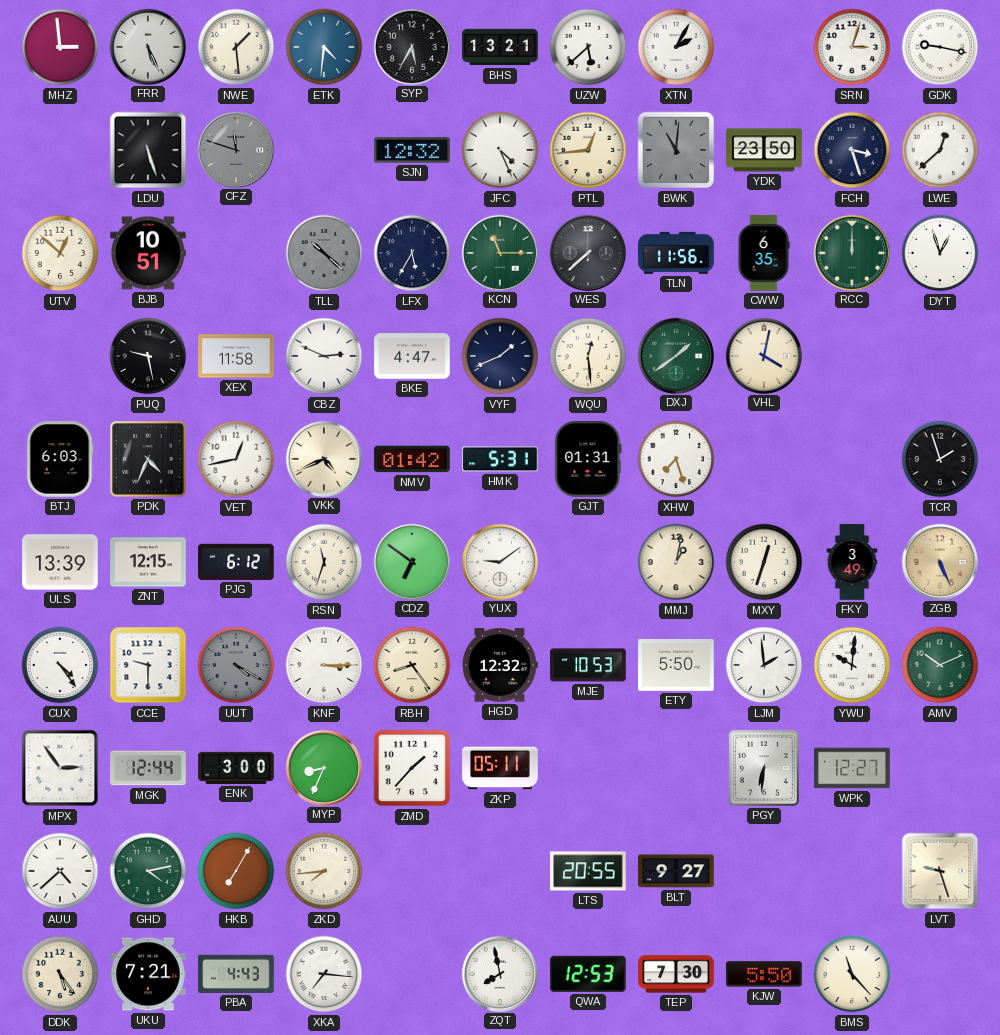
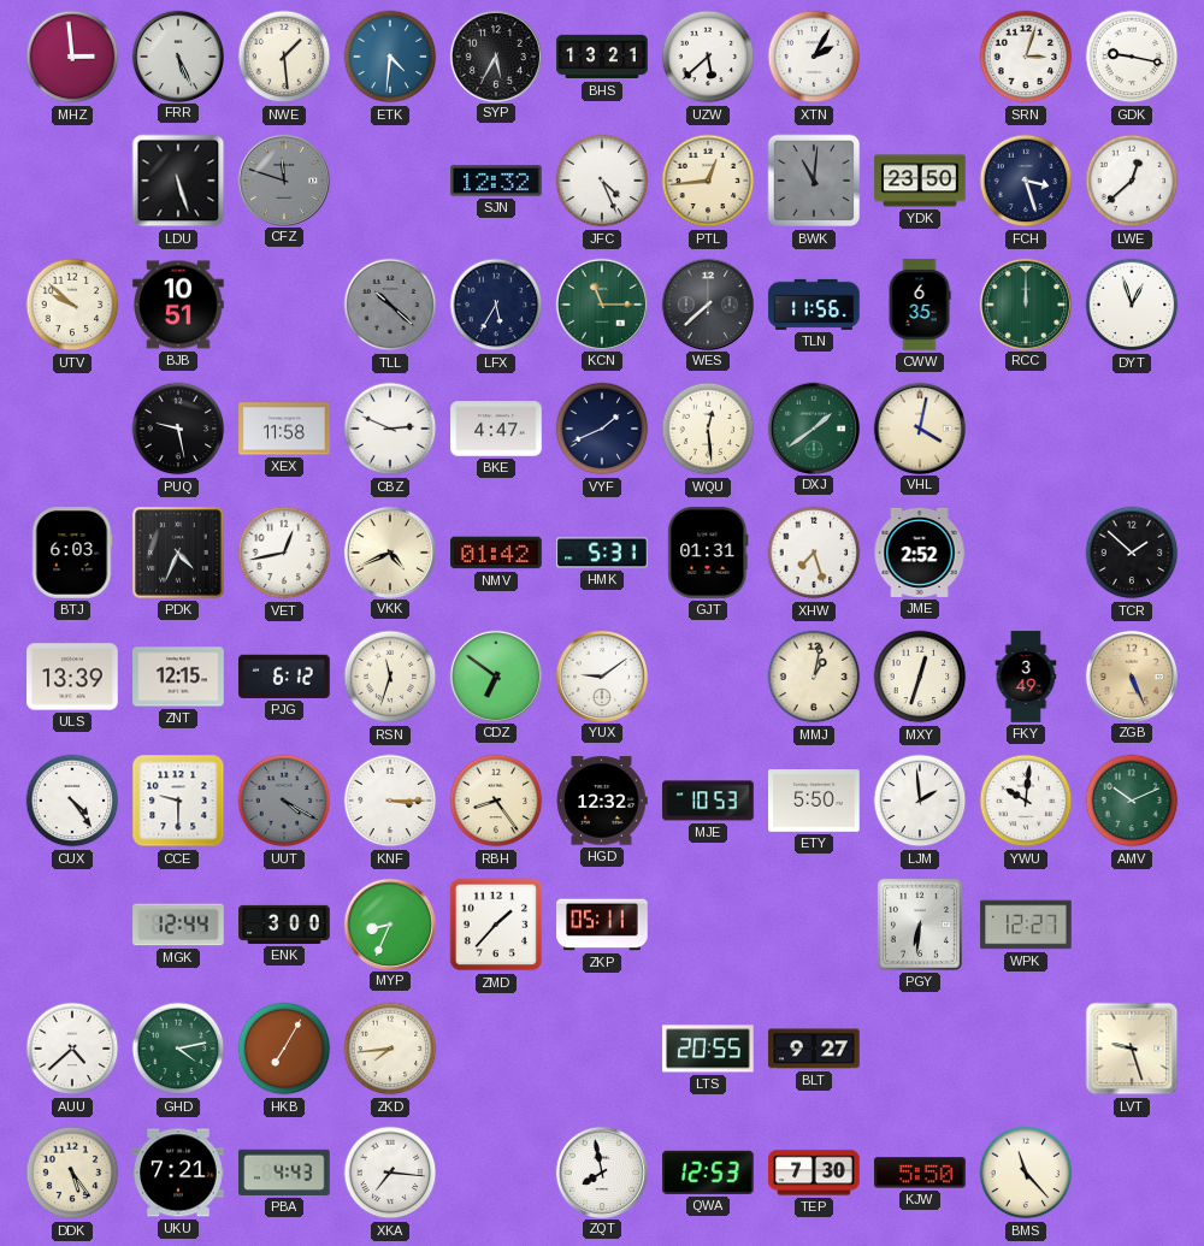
UTV: 12:52 -> 9:52
JME: none -> 2:52
TCR: 1:57 -> 1:52
MPX: 2:54 -> none
